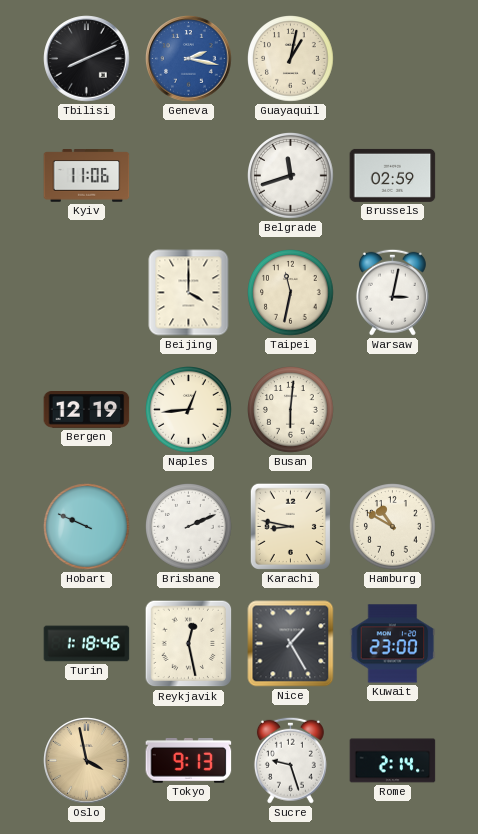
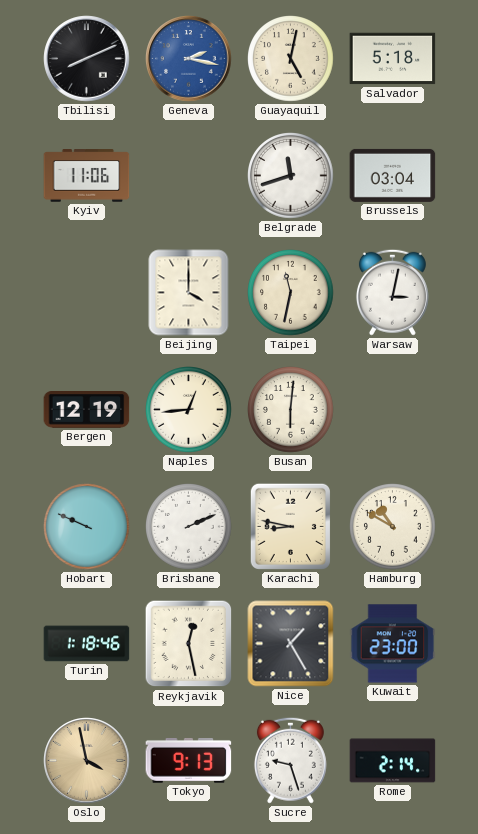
Guayaquil: 1:02 -> 5:02
Salvador: none -> 5:18
Brussels: 02:59 -> 03:04
